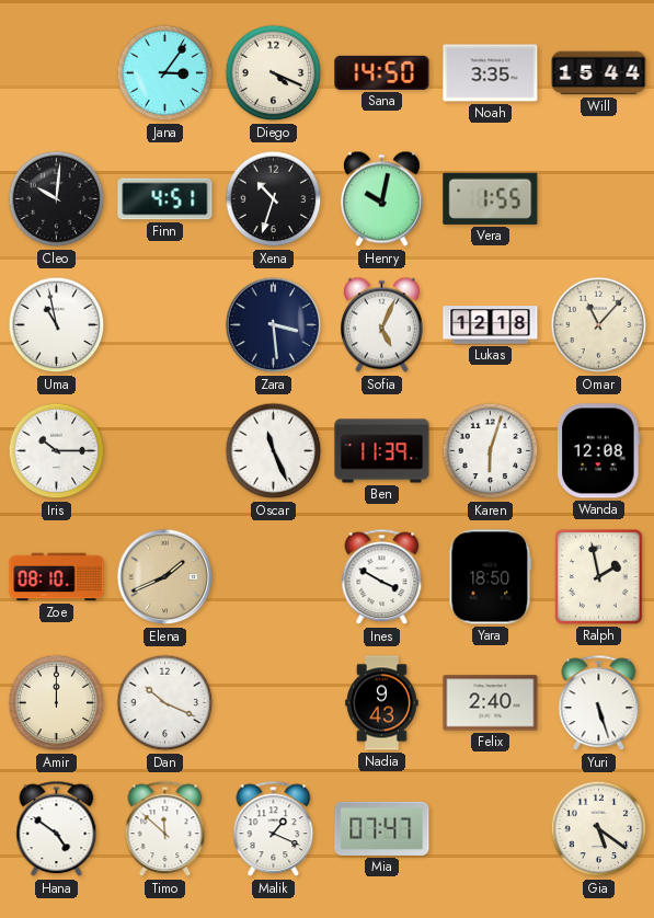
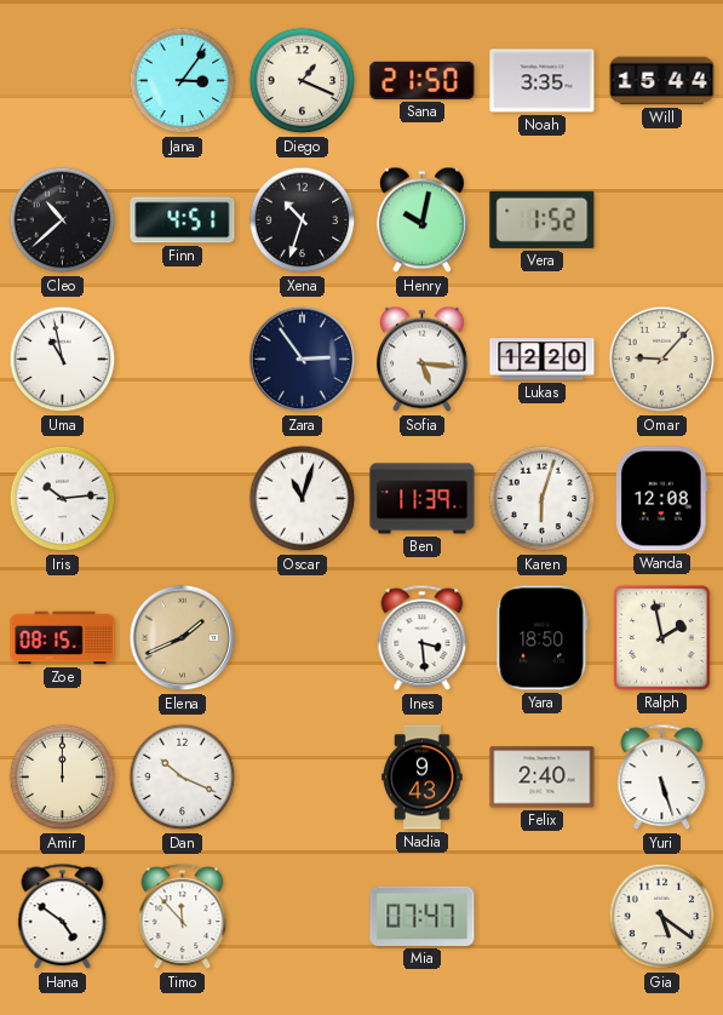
Diego: 4:19 -> 1:19
Sana: 14:50 -> 21:50
Cleo: 10:01 -> 10:38
Vera: 1:55 -> 1:52
Zara: 3:29 -> 2:54
Sofia: 5:04 -> 5:16
Lukas: 12:18 -> 12:20
Omar: 11:07 -> 9:07
Iris: 10:15 -> 10:14
Oscar: 11:26 -> 11:03
Zoe: 08:10 -> 08:15
Ines: 3:50 -> 3:29
Timo: 11:52 -> 11:53
Malik: 1:19 -> none
